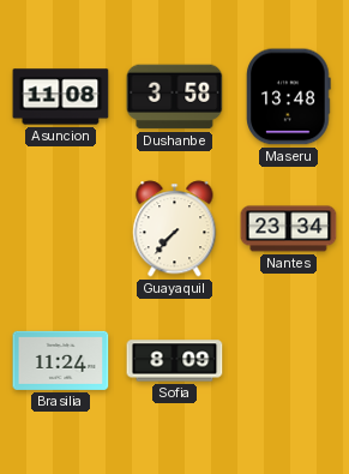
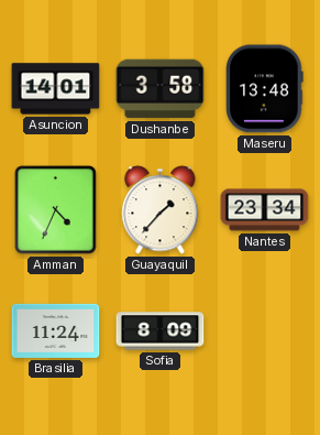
Asuncion: 11:08 -> 14:01
Amman: none -> 4:34
Guayaquil: 7:37 -> 1:37
